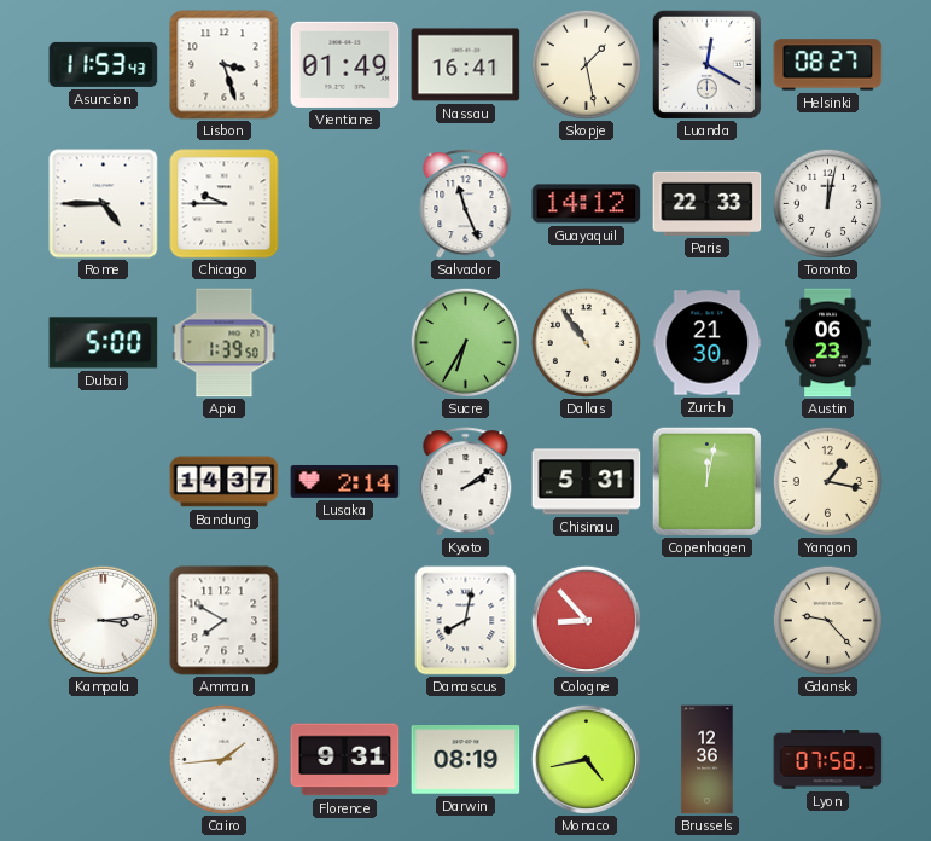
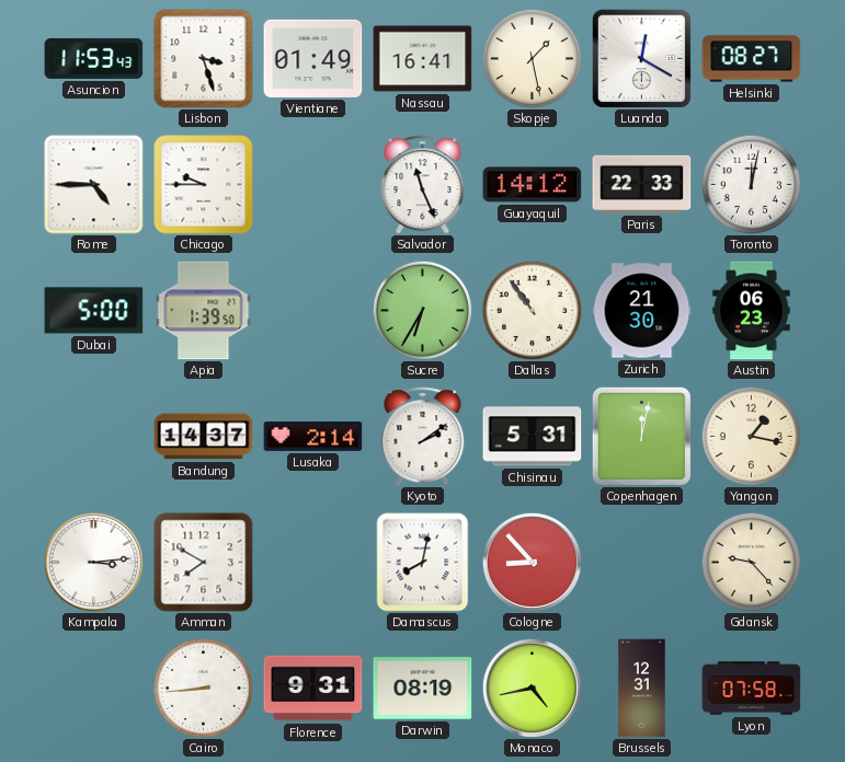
Cairo: 1:44 -> 8:44
Brussels: 12:36 -> 12:31
